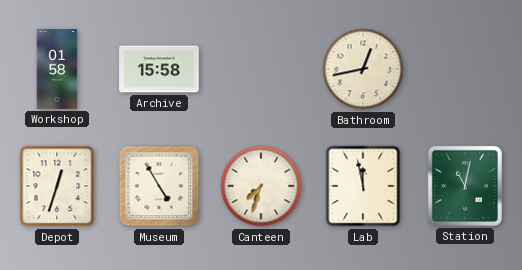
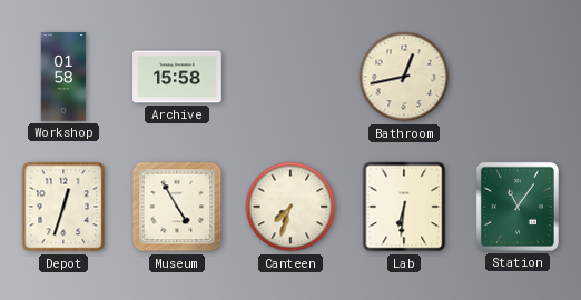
Lab: 11:58 -> 6:31
Station: 11:02 -> 11:06
